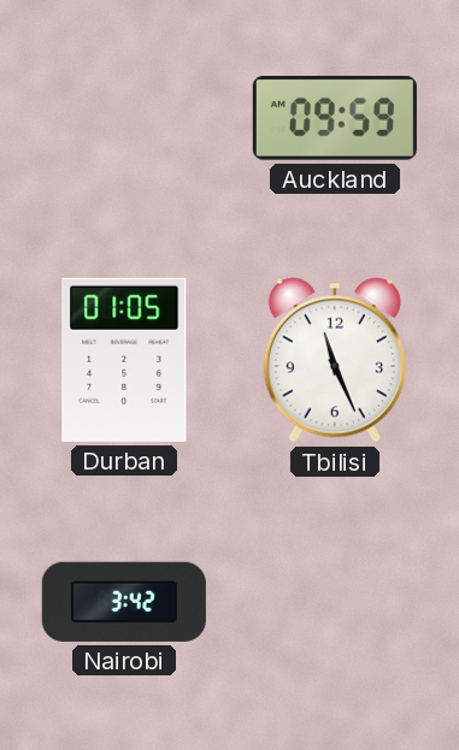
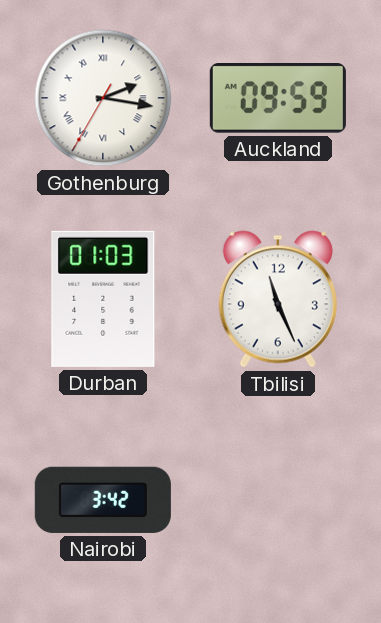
Gothenburg: none -> 2:16
Durban: 01:05 -> 01:03
